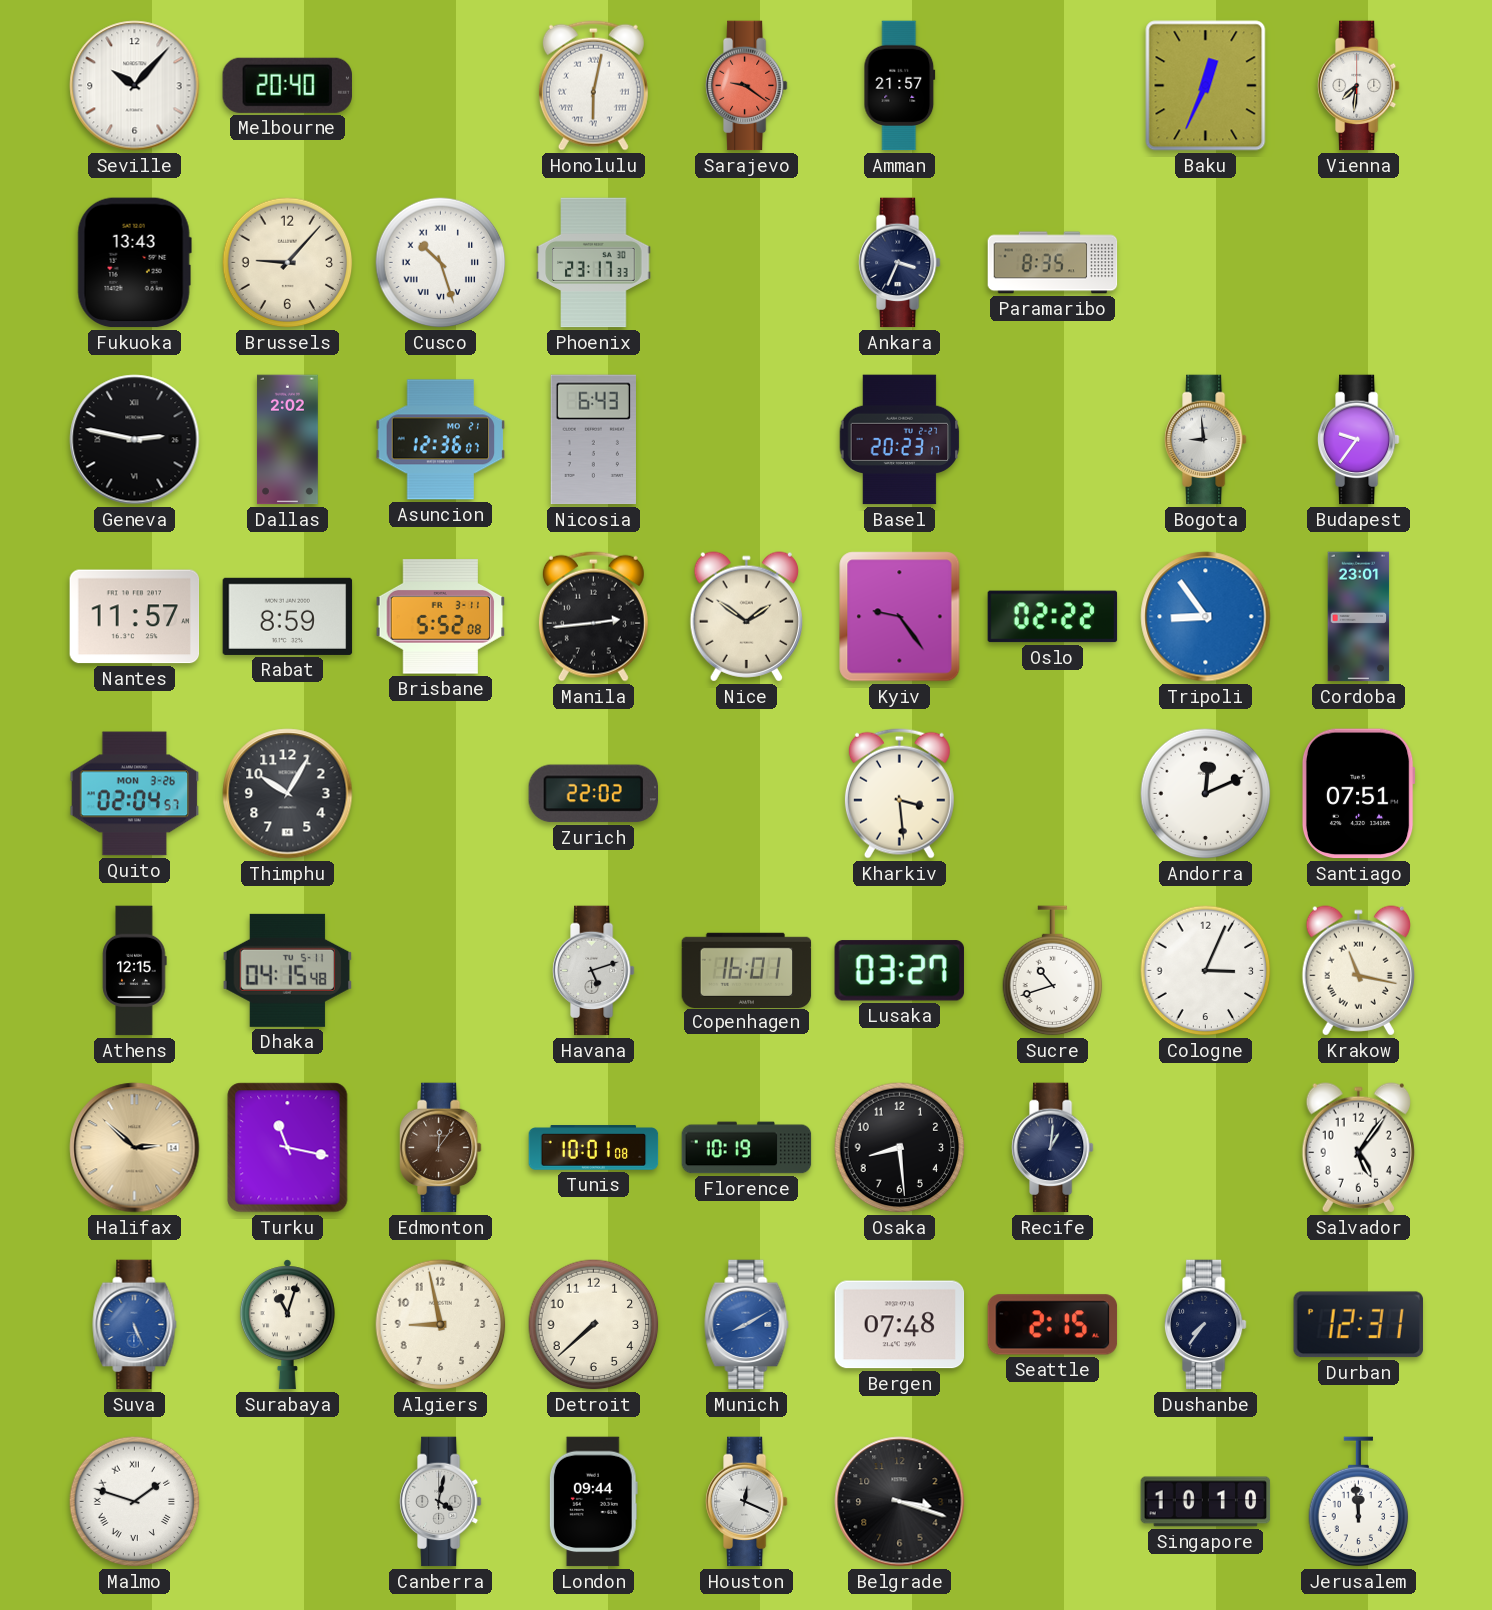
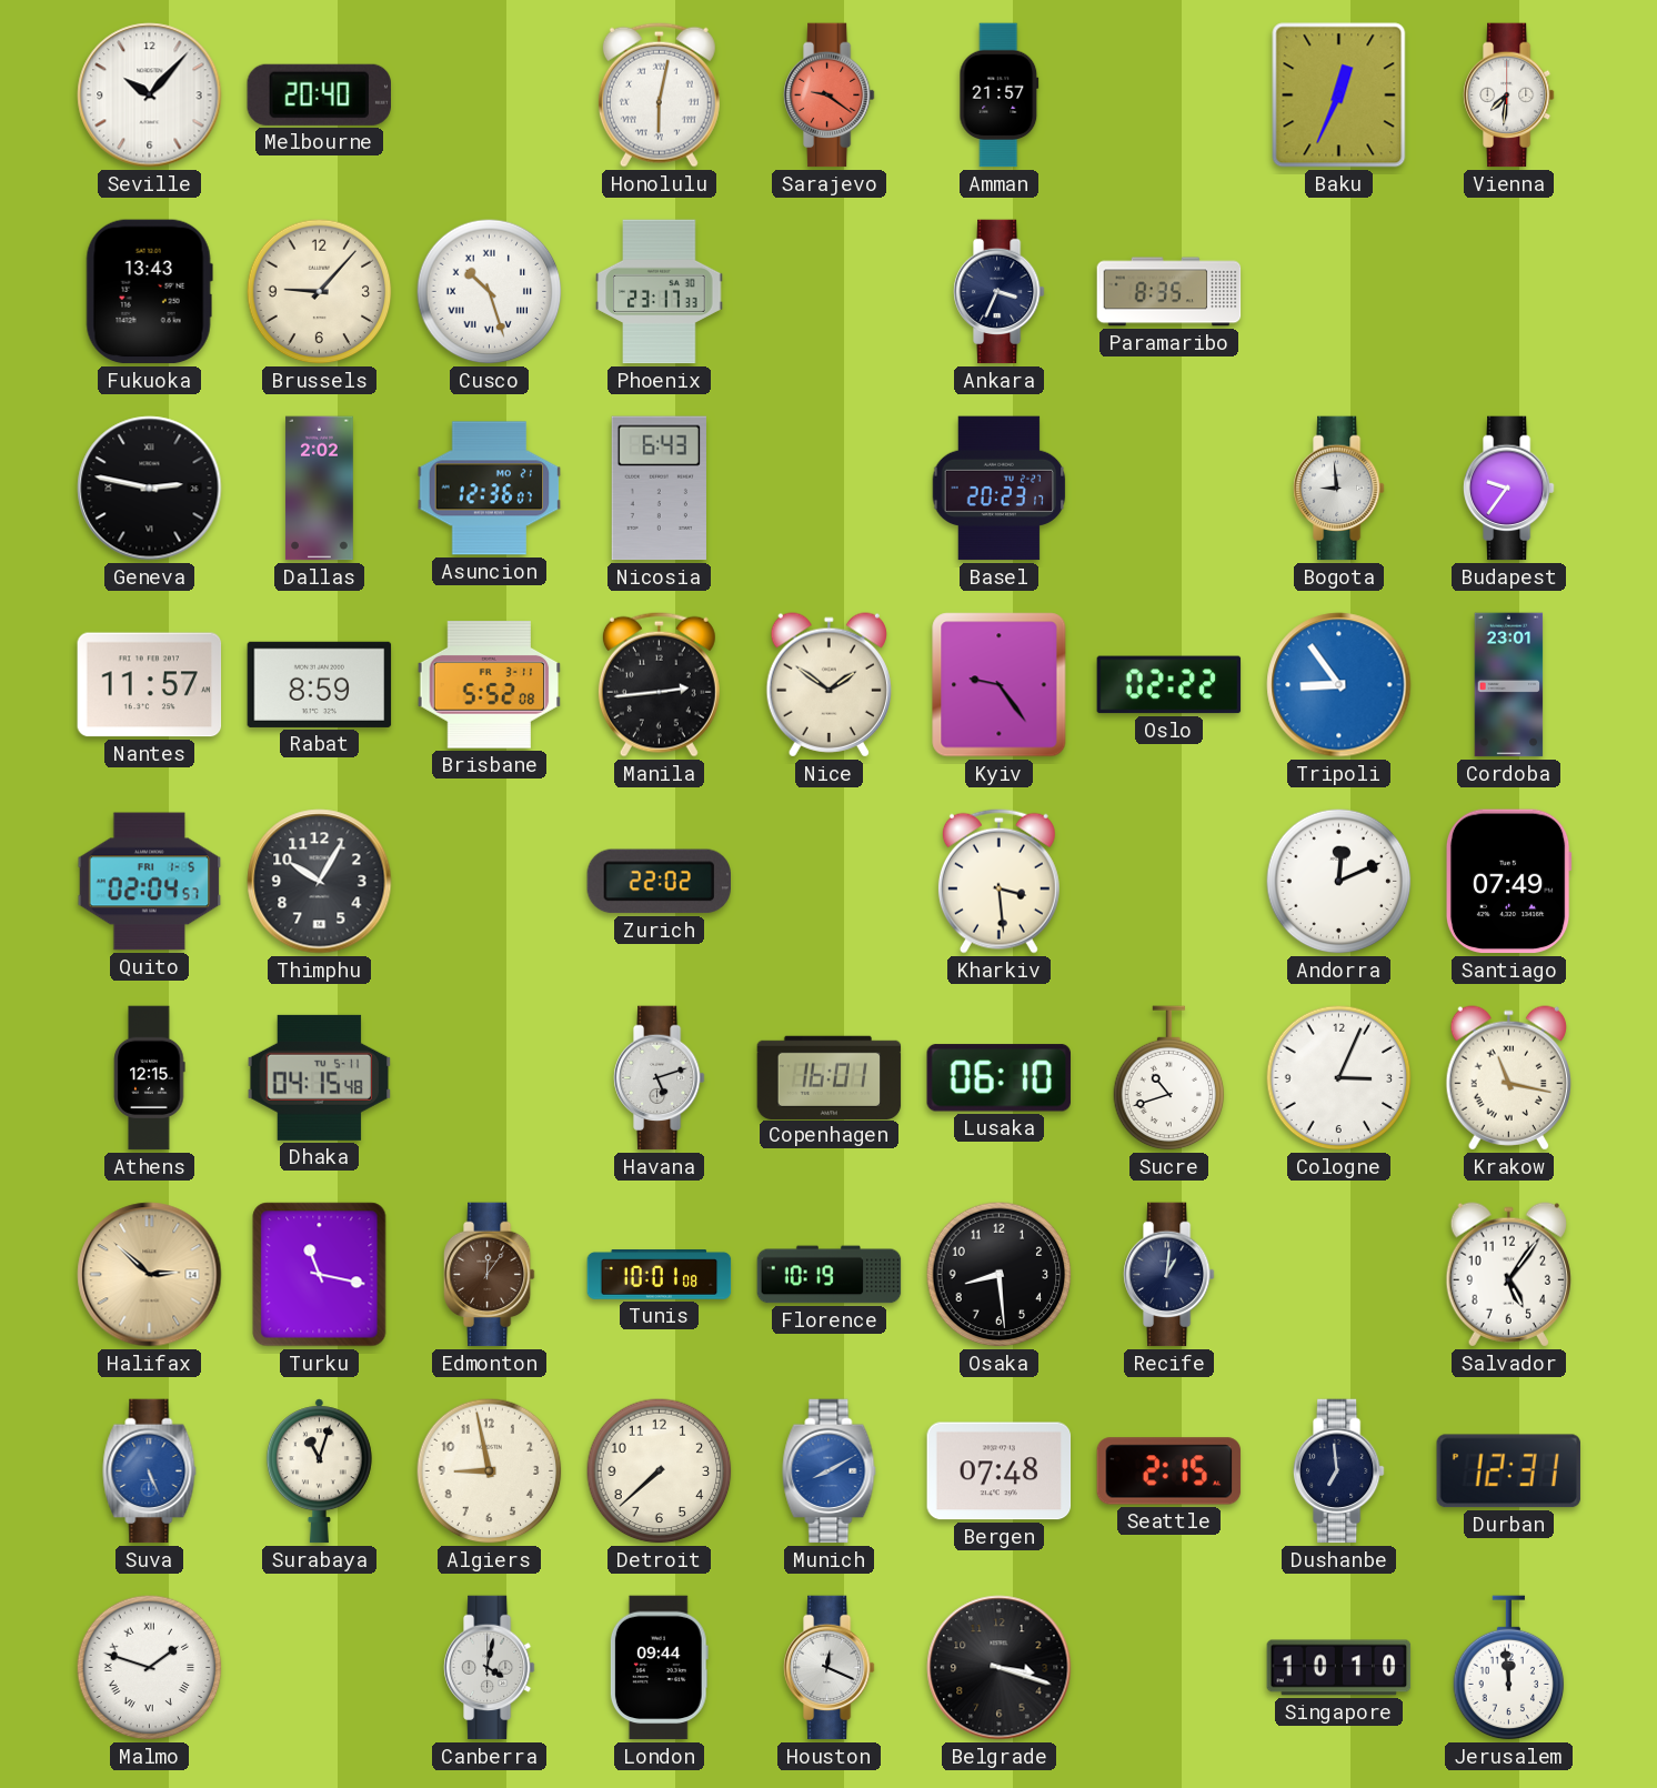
Quito date: MON 3-26 -> FRI 1-5
Santiago: 07:51 -> 07:49
Lusaka: 03:27 -> 06:10
Dushanbe: 7:36 -> 6:59
